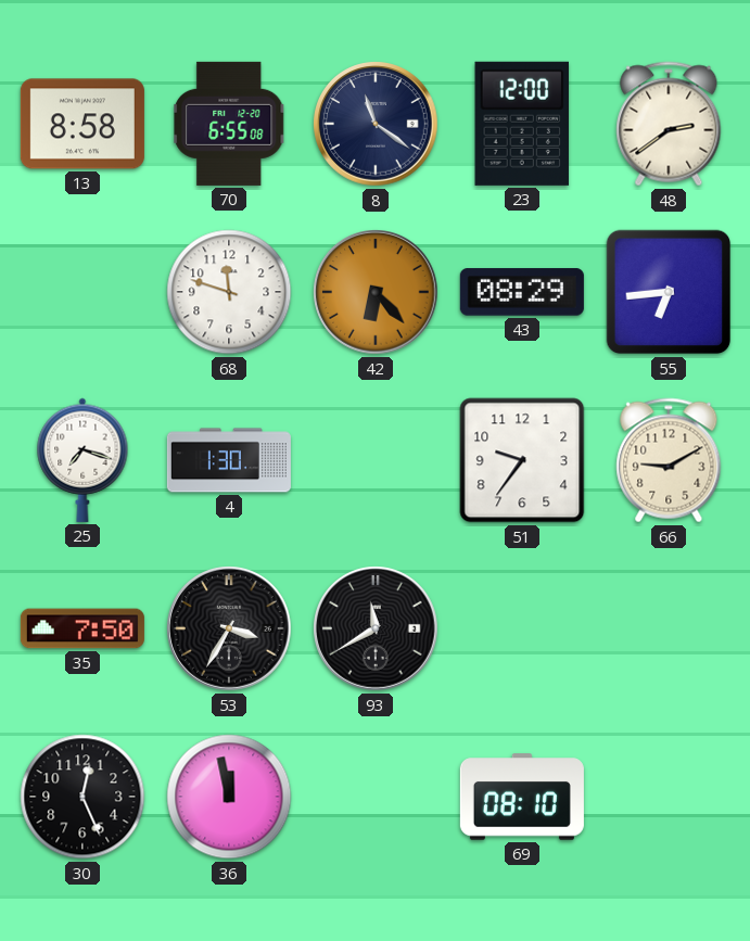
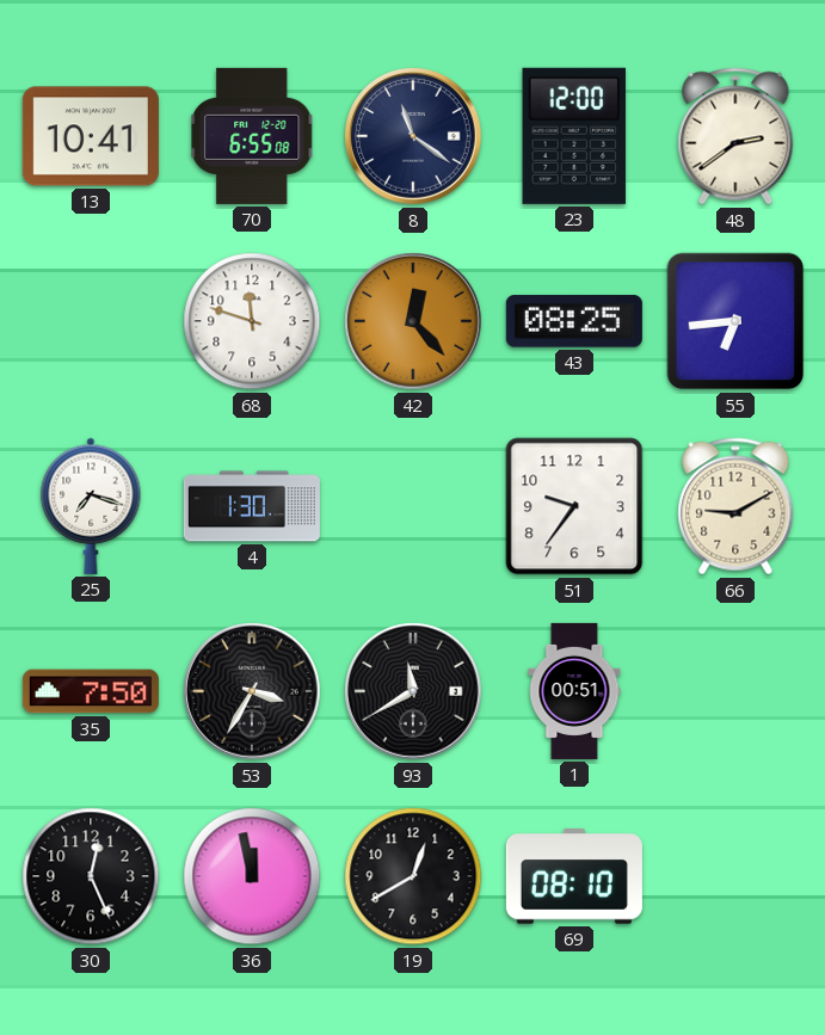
13: 8:58 -> 10:41
42: 6:23 -> 12:23
43: 08:29 -> 08:25
1: none -> 00:51
19: none -> 12:40
